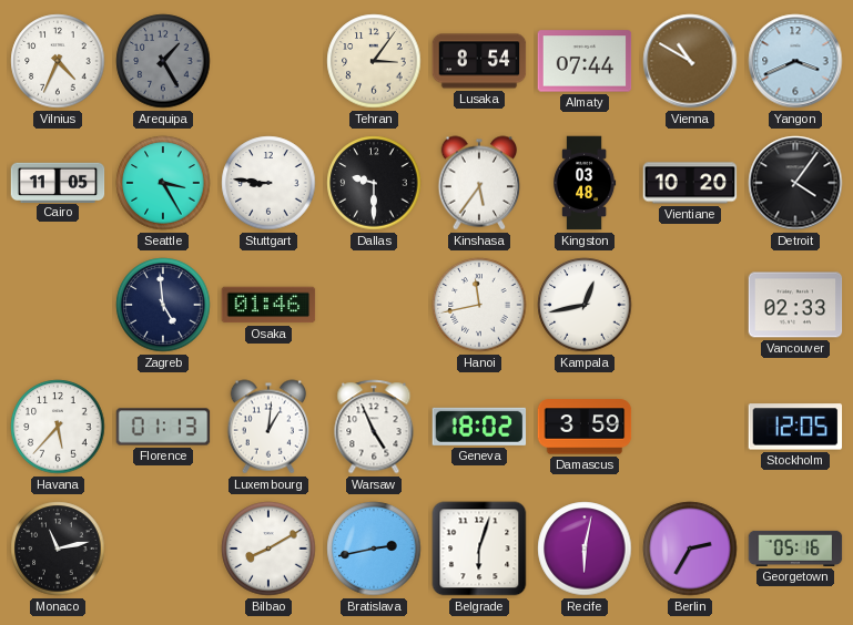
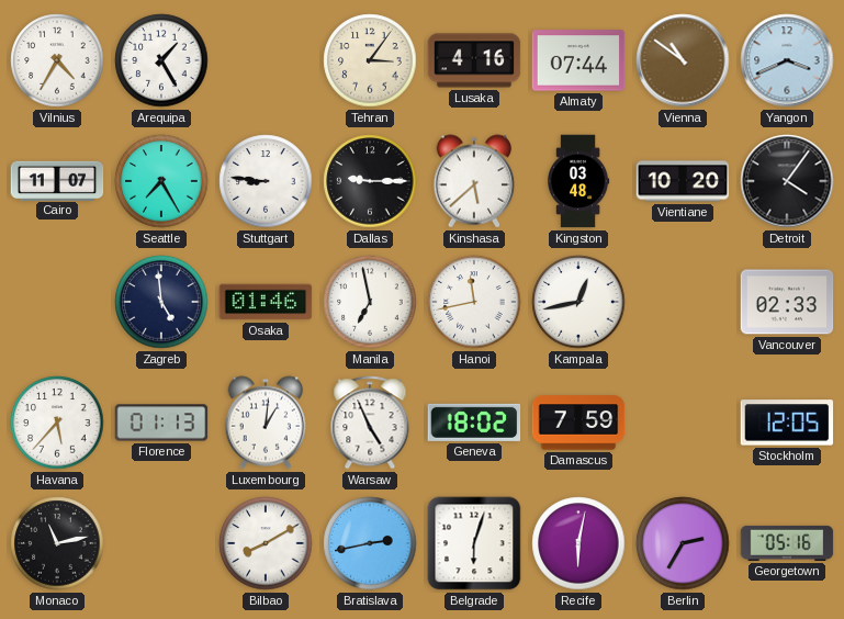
Vilnius: 4:34 -> 4:35
Arequipa dial: grey -> white
Lusaka: 8:54 -> 4:16
Vienna: 10:50 -> 10:51
Cairo: 11:05 -> 11:07
Seattle: 3:25 -> 7:25
Dallas: 9:30 -> 9:15
Kinshasa: 5:36 -> 5:38
Manila: none -> 6:58
Damascus: 3:59 -> 7:59
